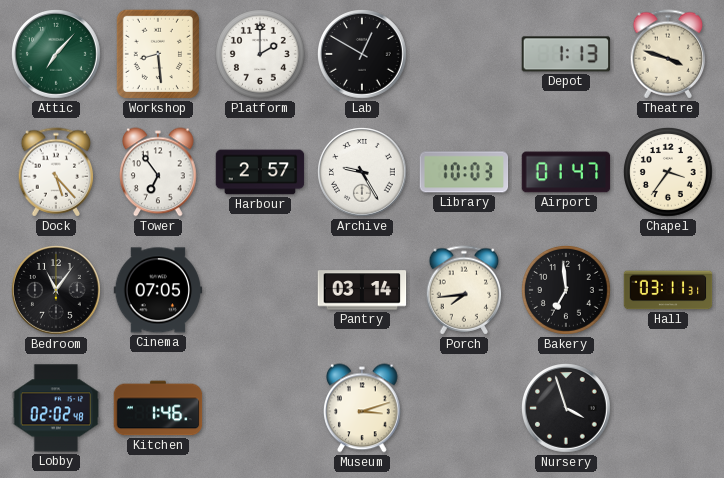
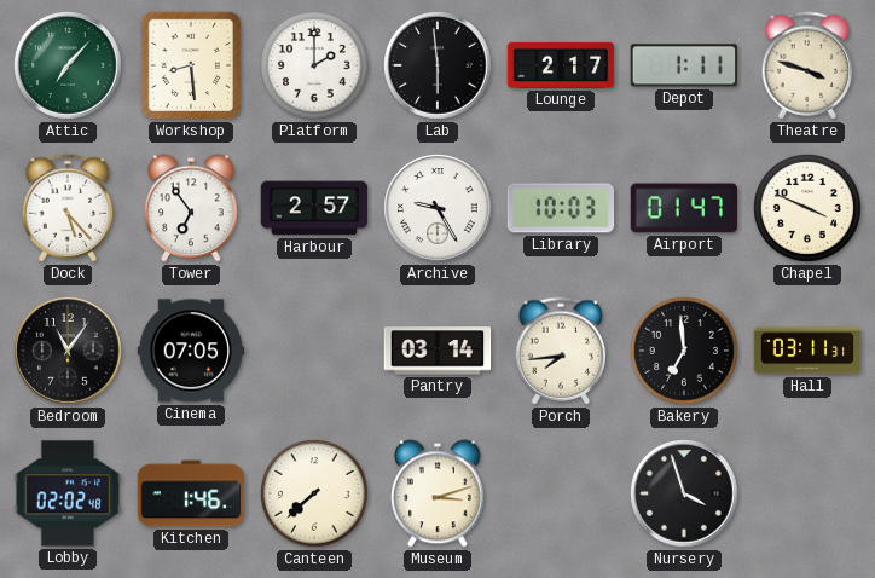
Lab: 12:50 -> 5:59
Lounge: none -> 2:17
Depot: 1:13 -> 1:11
Chapel: 3:36 -> 3:49
Canteen: none -> 7:38
